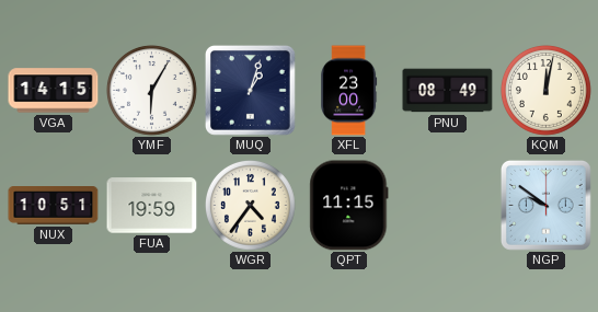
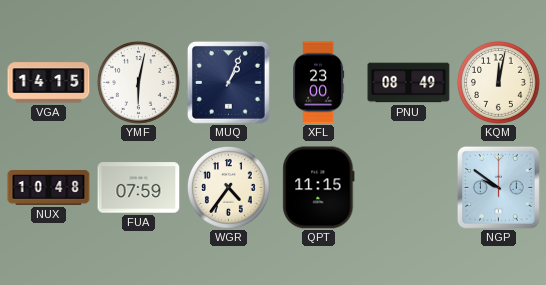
YMF: 6:05 -> 6:02
MUQ: 1:03 -> 1:04
NUX: 10:51 -> 10:48
FUA: 19:59 -> 07:59
